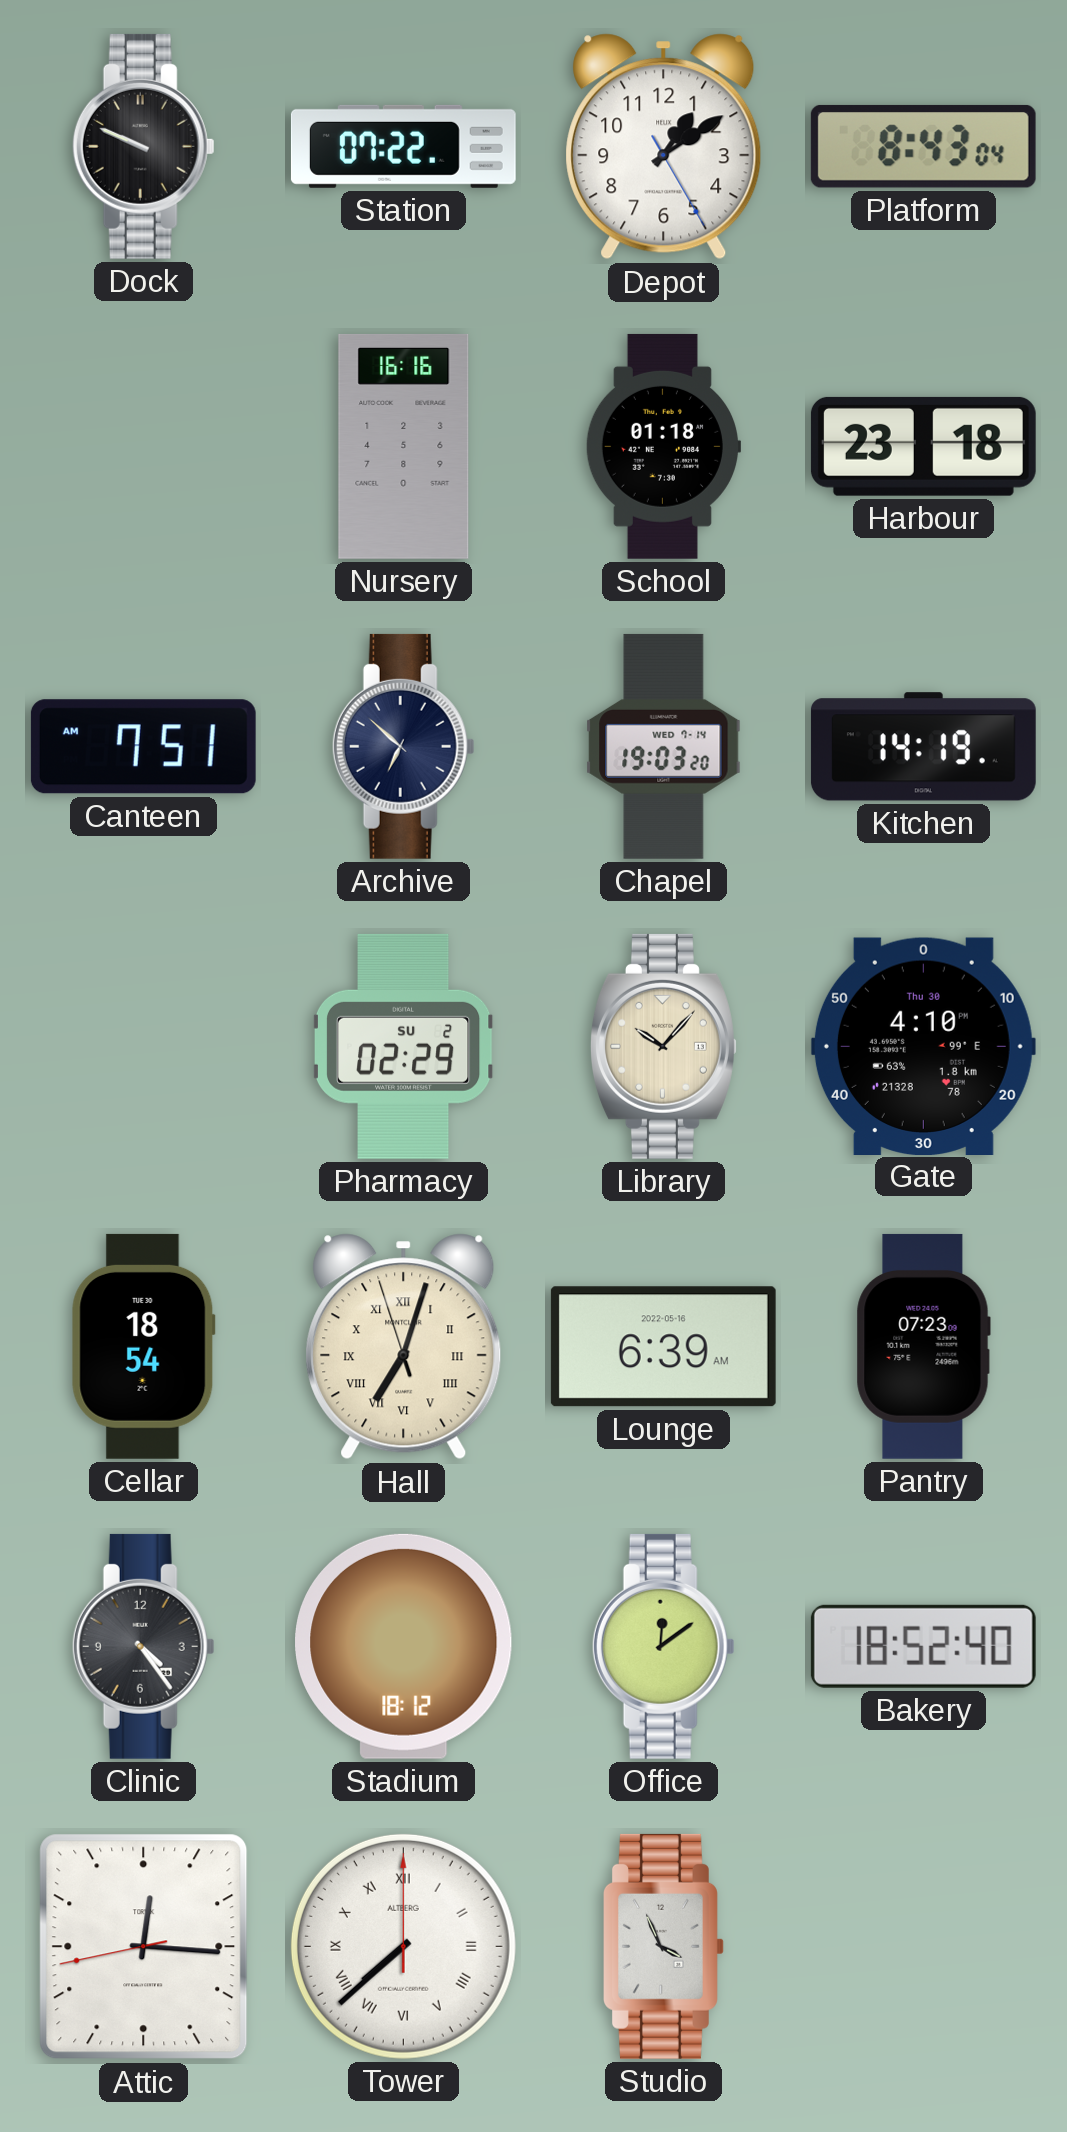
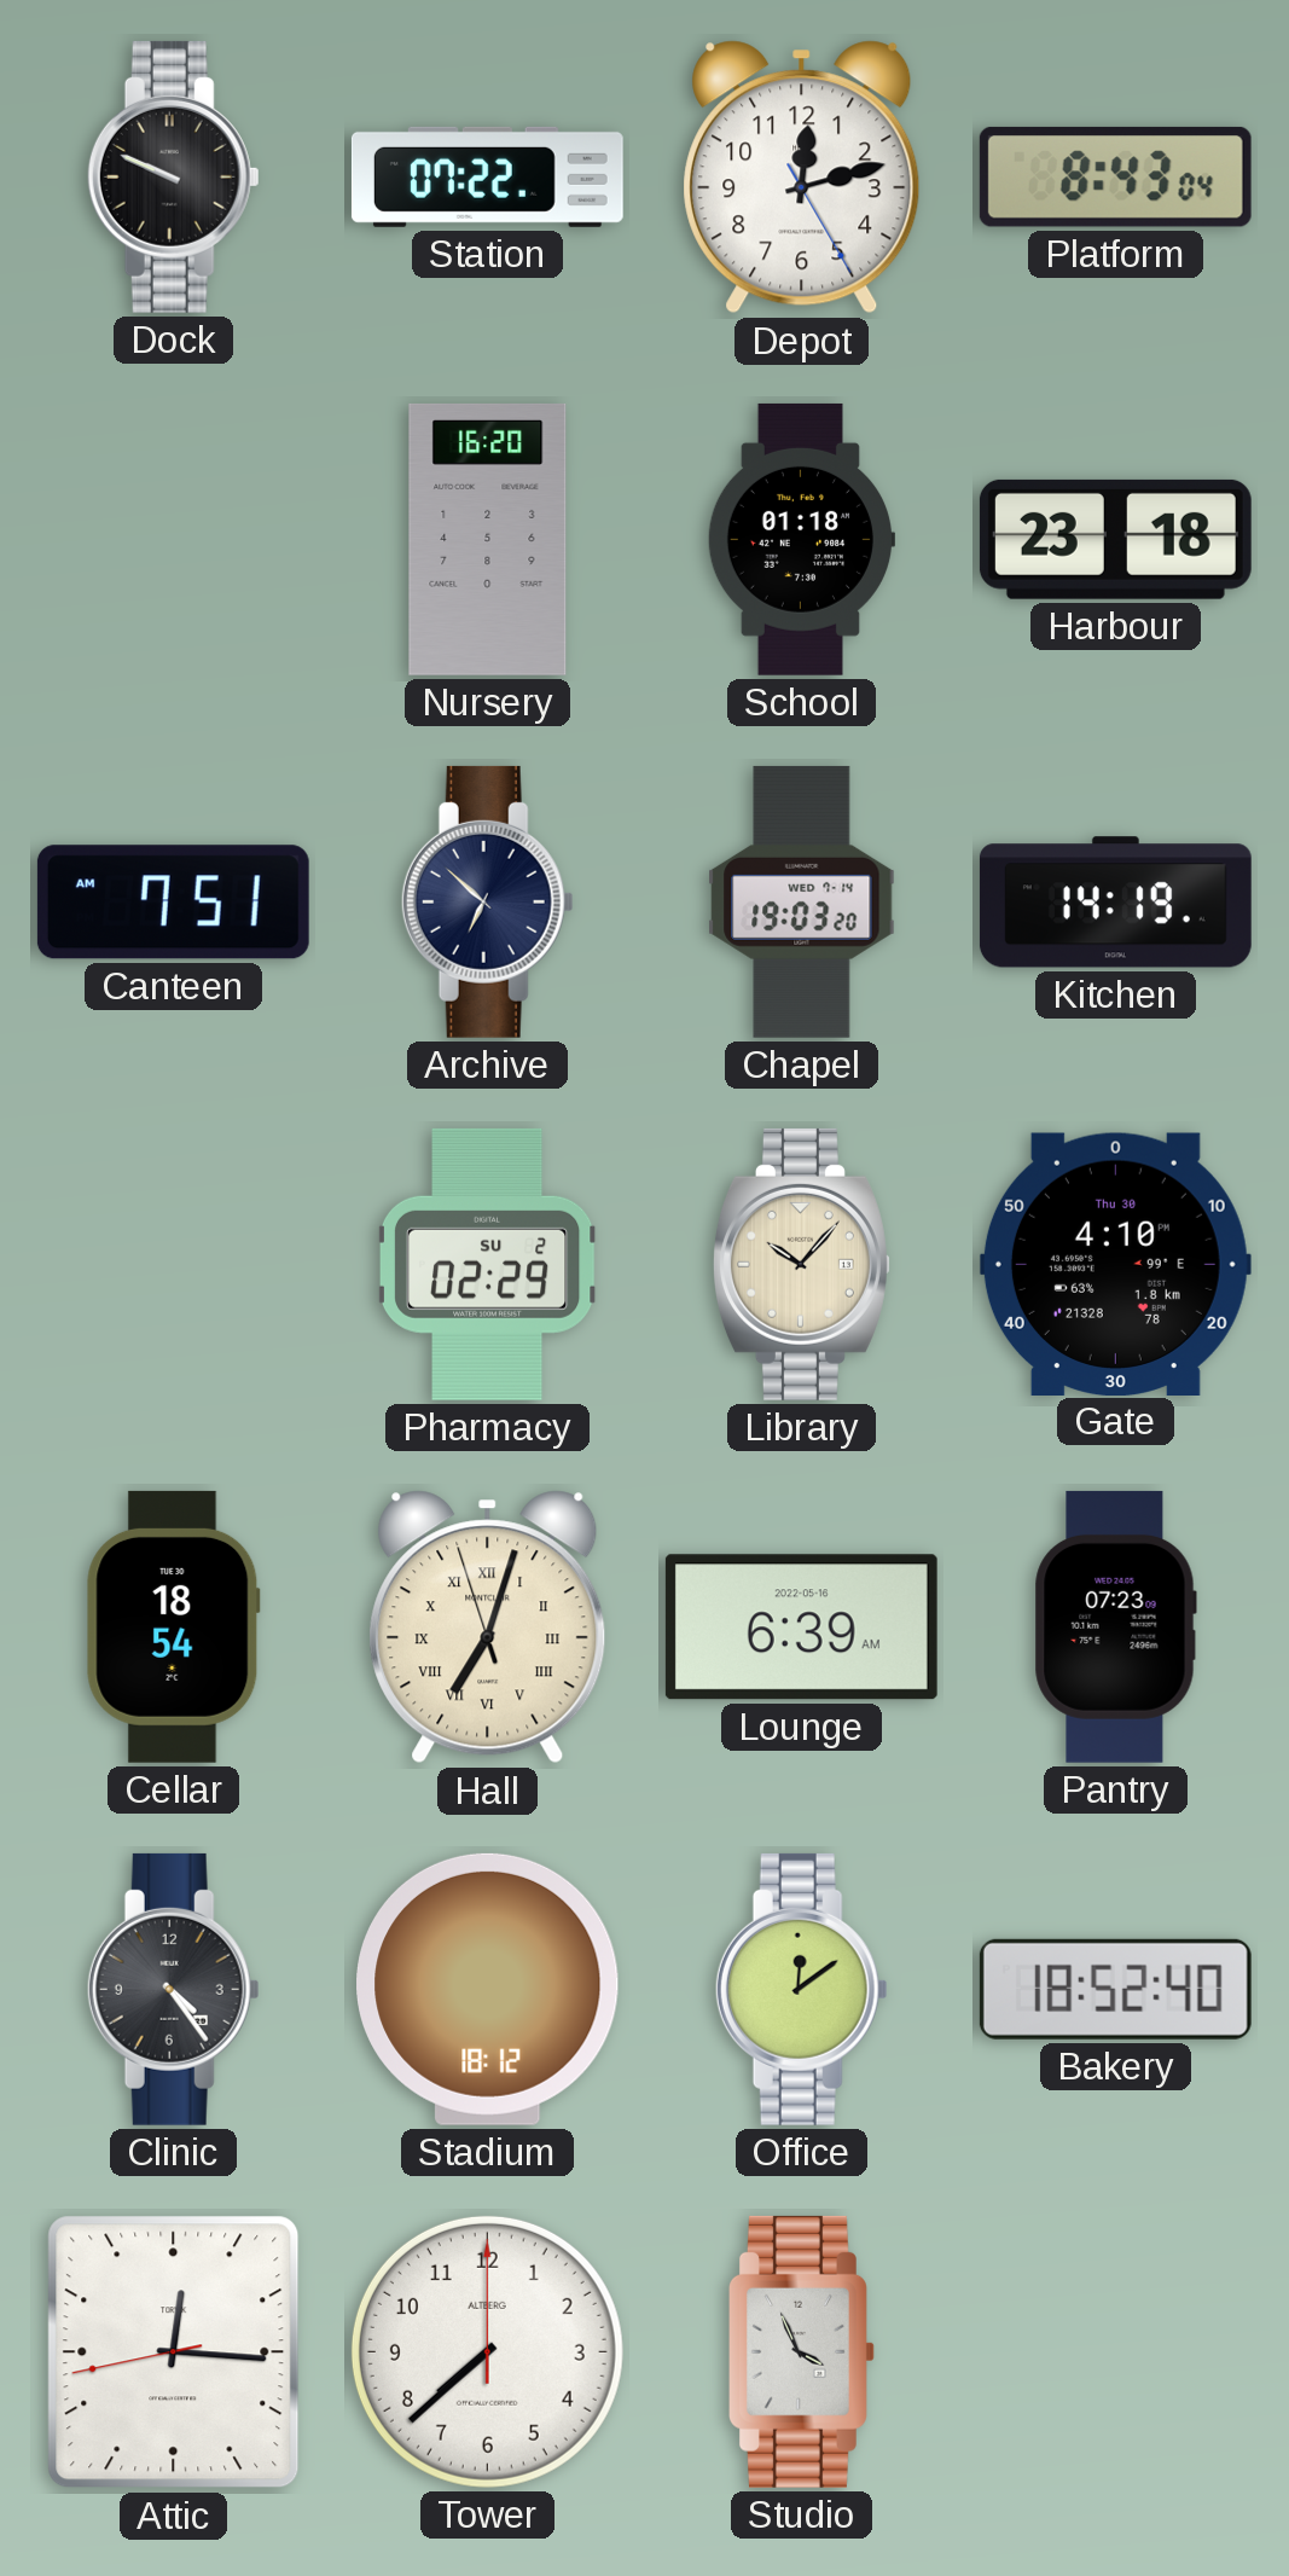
Depot: 1:09 -> 12:12
Nursery: 16:16 -> 16:20
Tower numerals: Roman -> Arabic
